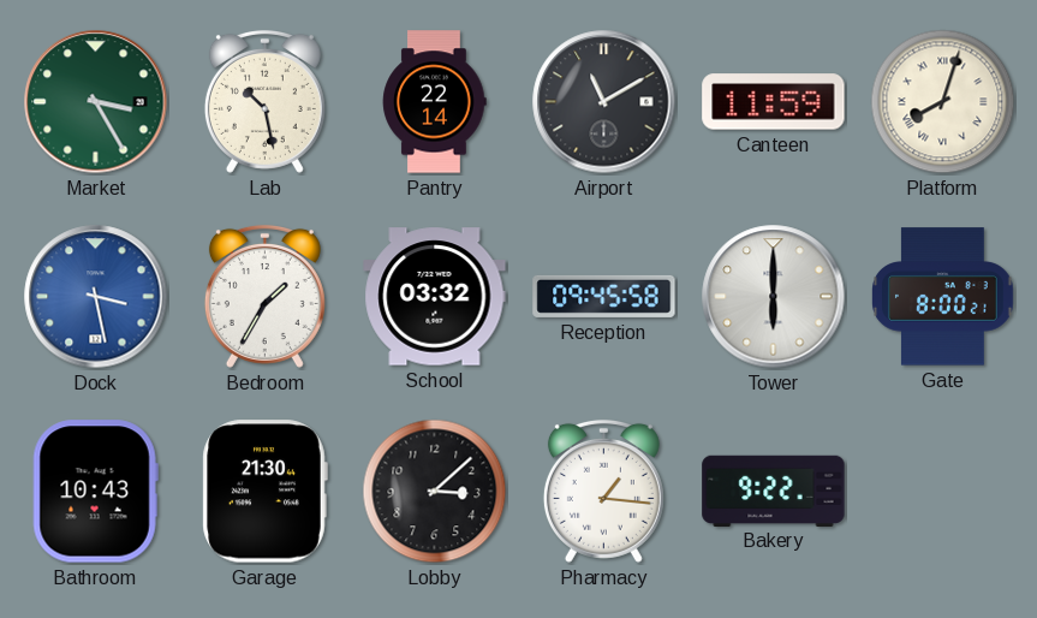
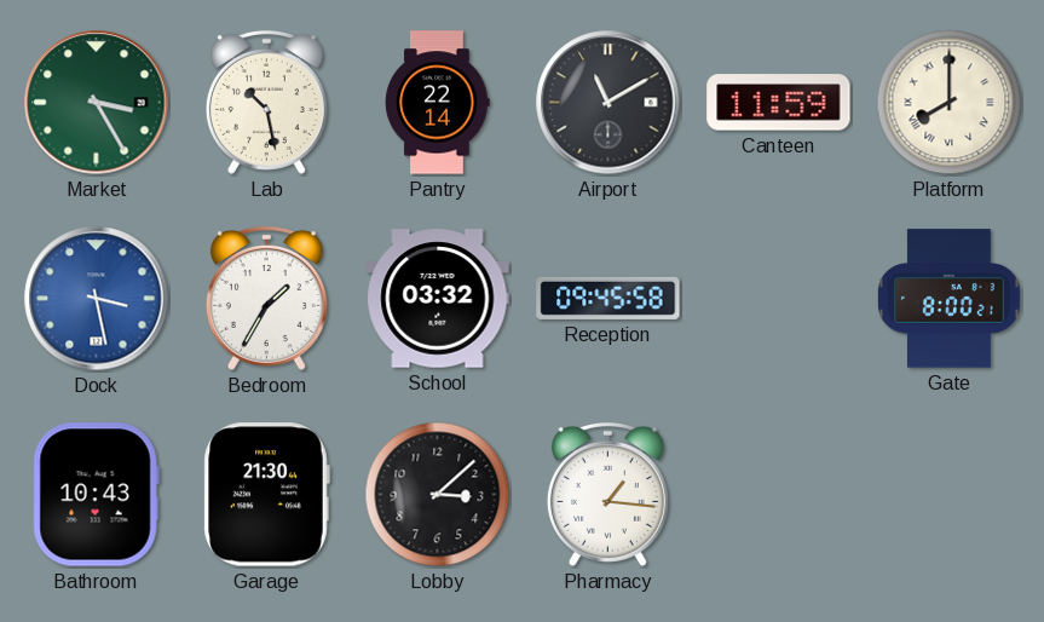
Platform: 8:03 -> 8:00
Tower: 6:00 -> none
Bakery: 9:22 -> none
